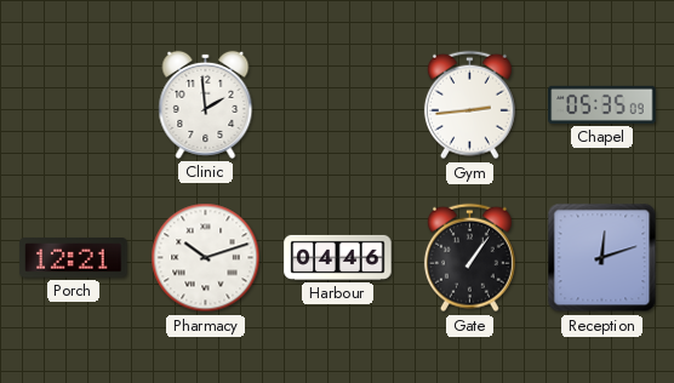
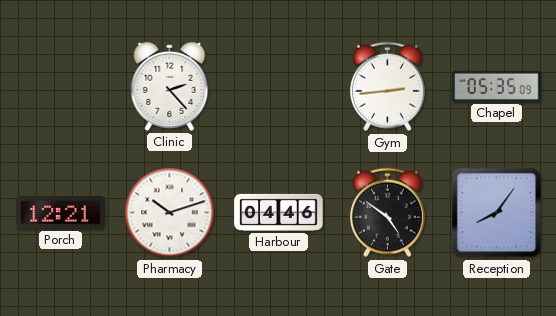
Clinic: 1:59 -> 2:23
Gate: 1:06 -> 4:51
Reception: 12:12 -> 8:06
